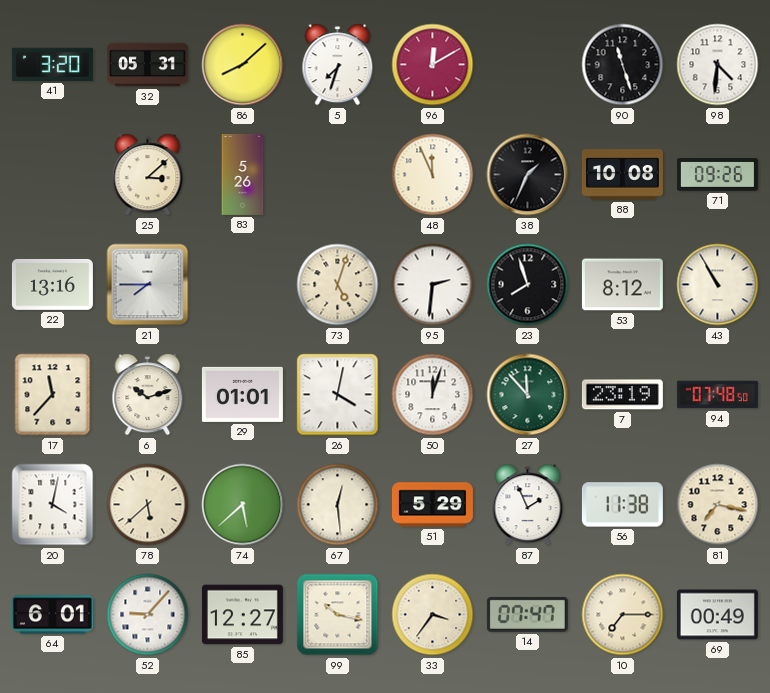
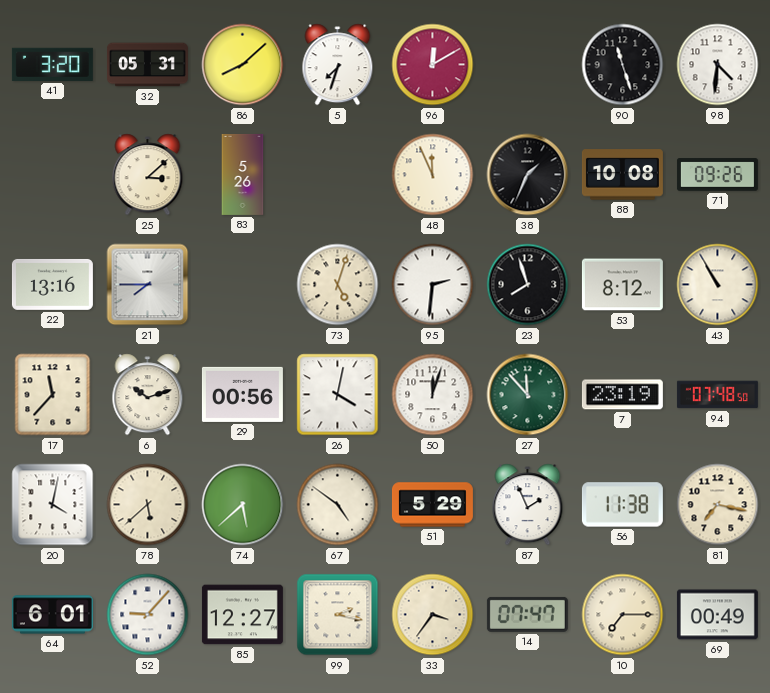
29: 01:01 -> 00:56
67: 12:29 -> 4:51
99: 10:17 -> 2:17
